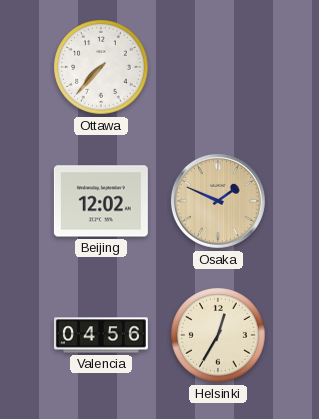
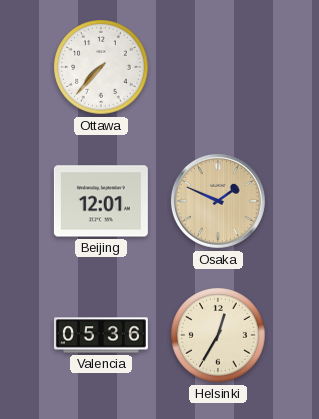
Beijing: 12:02 -> 12:01
Valencia: 04:56 -> 05:36
